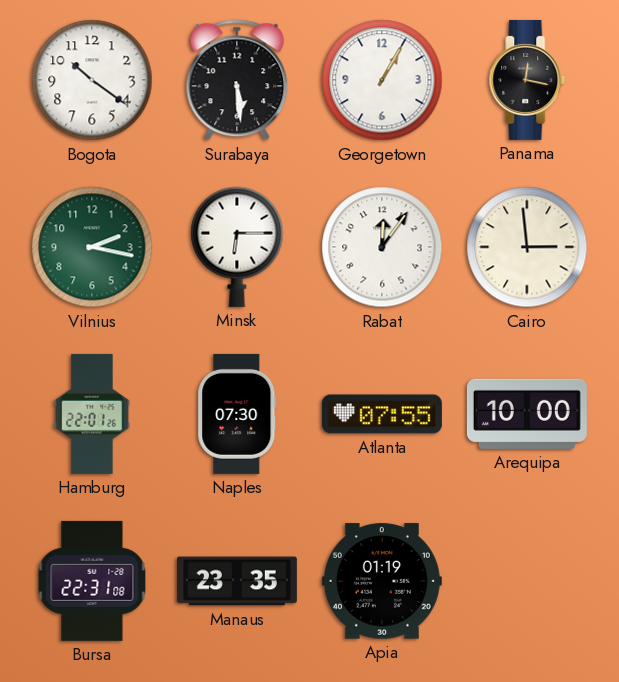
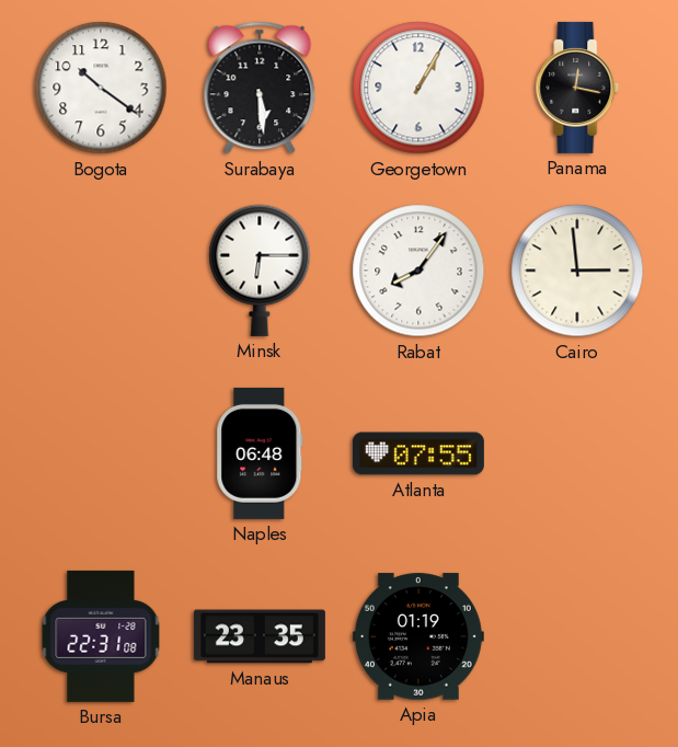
Vilnius: 2:17 -> none
Rabat: 12:06 -> 8:06
Hamburg: 22:01 -> none
Naples: 07:30 -> 06:48
Arequipa: 10:00 -> none
